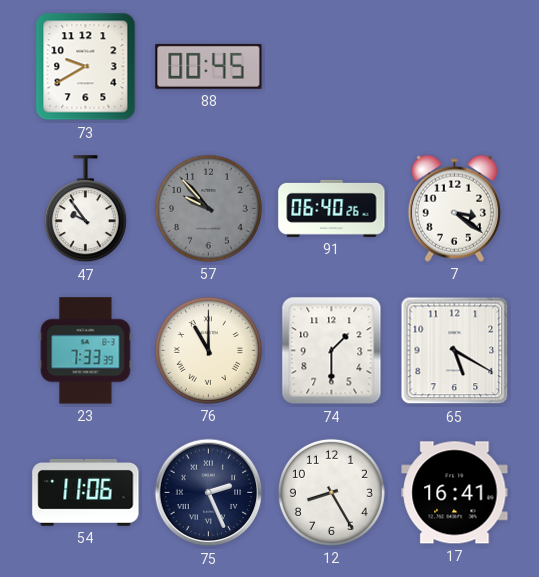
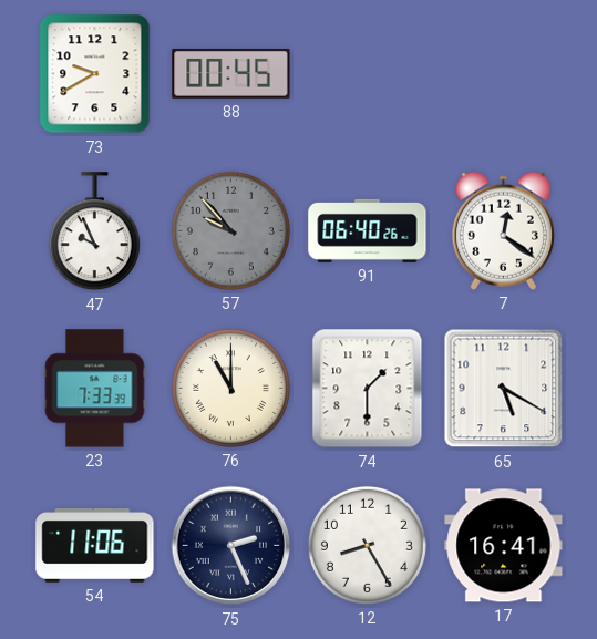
47: 9:54 -> 9:56
7: 3:21 -> 12:21
